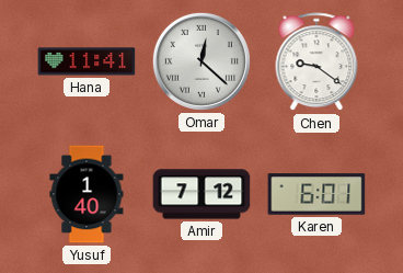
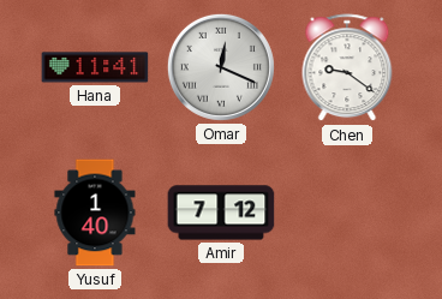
Omar: 12:22 -> 12:19
Karen: 6:01 -> none
